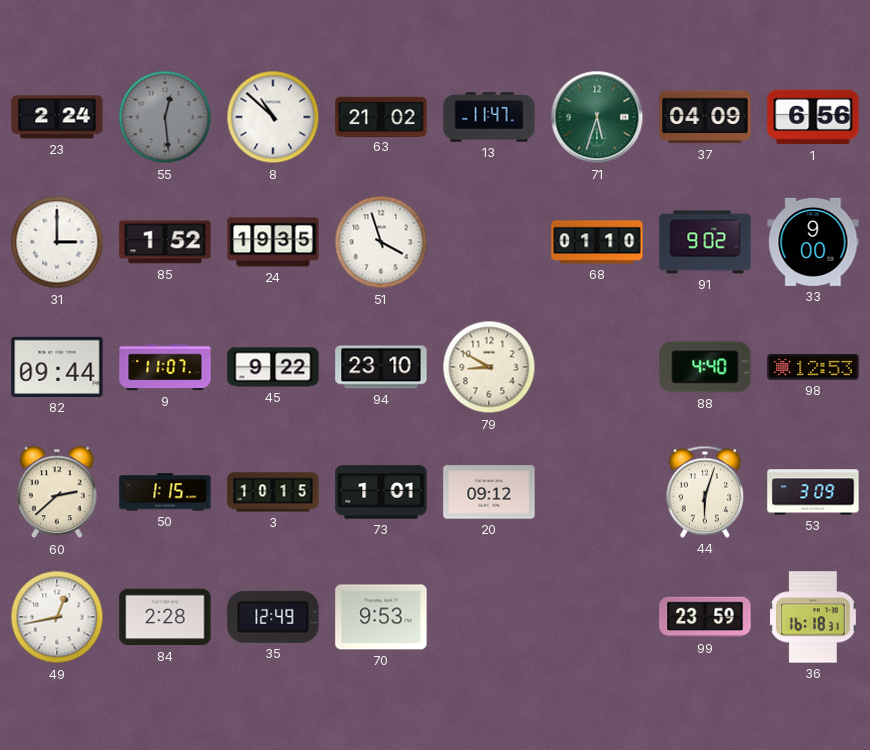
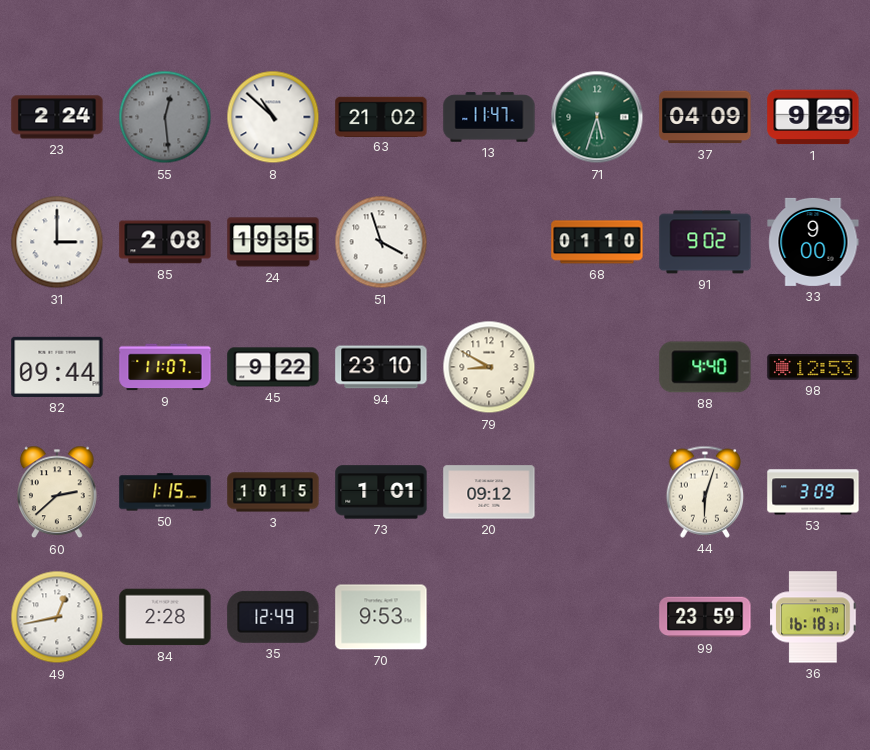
1: 6:56 -> 9:29
85: 1:52 -> 2:08
